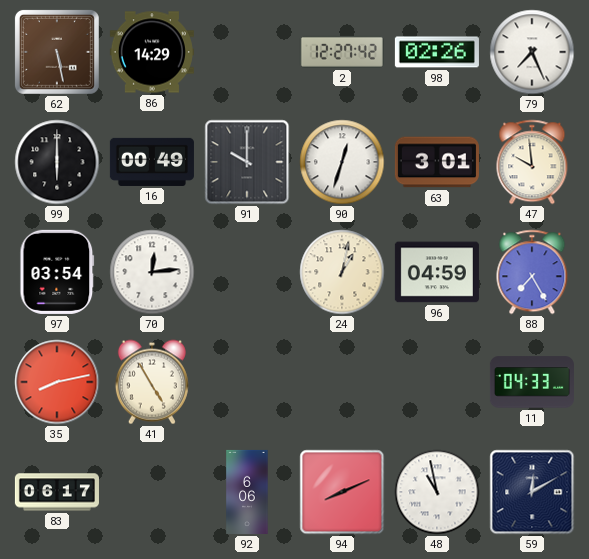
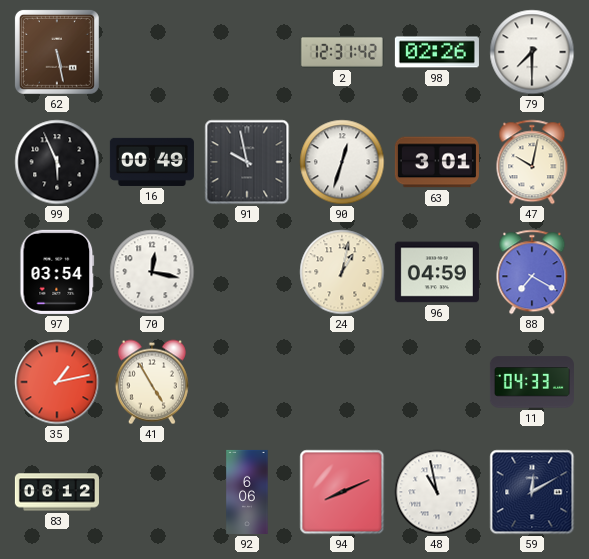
86: 14:29 -> none
2: 12:27 -> 12:31
79: 7:26 -> 7:30
99: 6:00 -> 5:56
91: 10:00 -> 9:58
47: 9:59 -> 10:02
70: 12:14 -> 12:17
88: 7:25 -> 7:20
35: 8:13 -> 1:13
83: 06:17 -> 06:12
